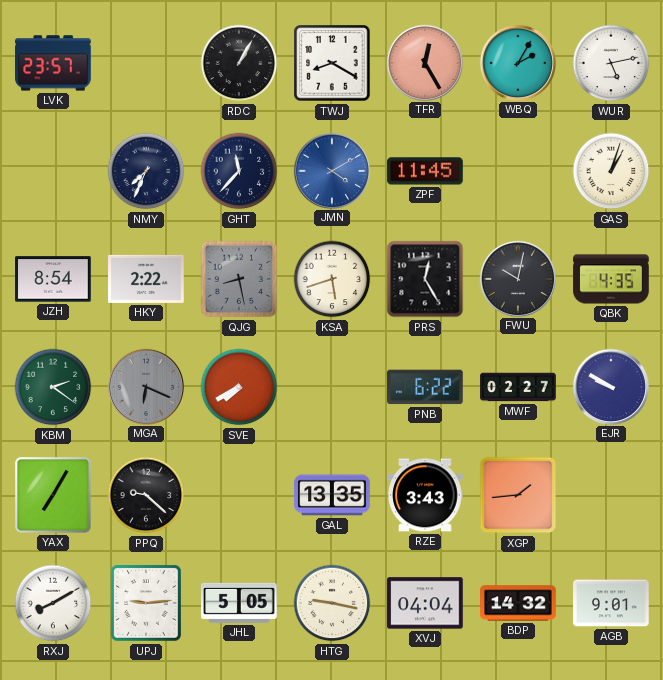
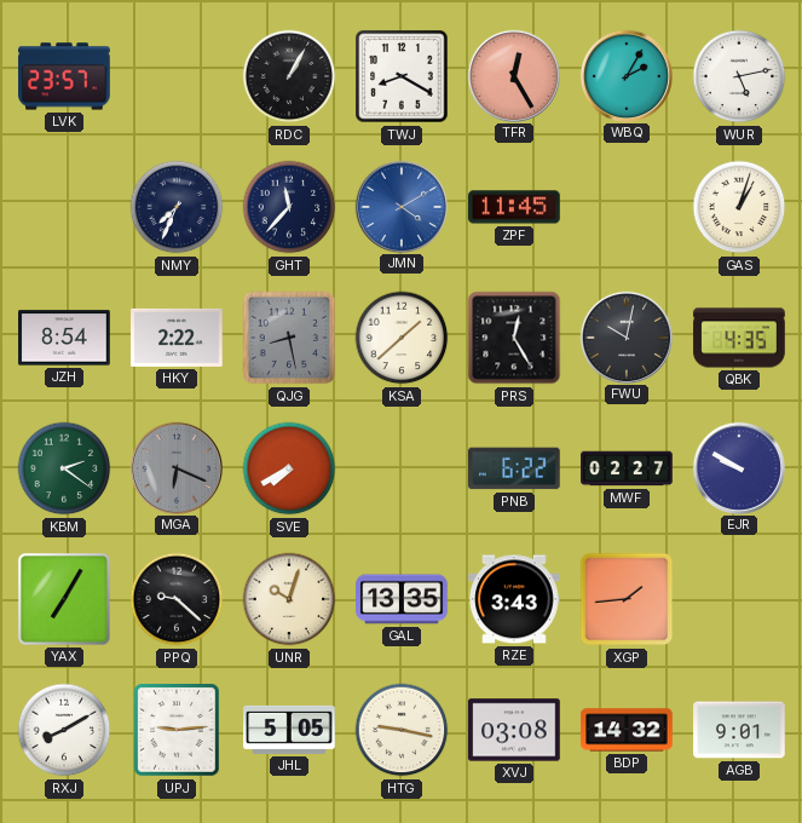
KSA: 5:42 -> 1:38
UNR: none -> 10:03
XVJ: 04:04 -> 03:08
